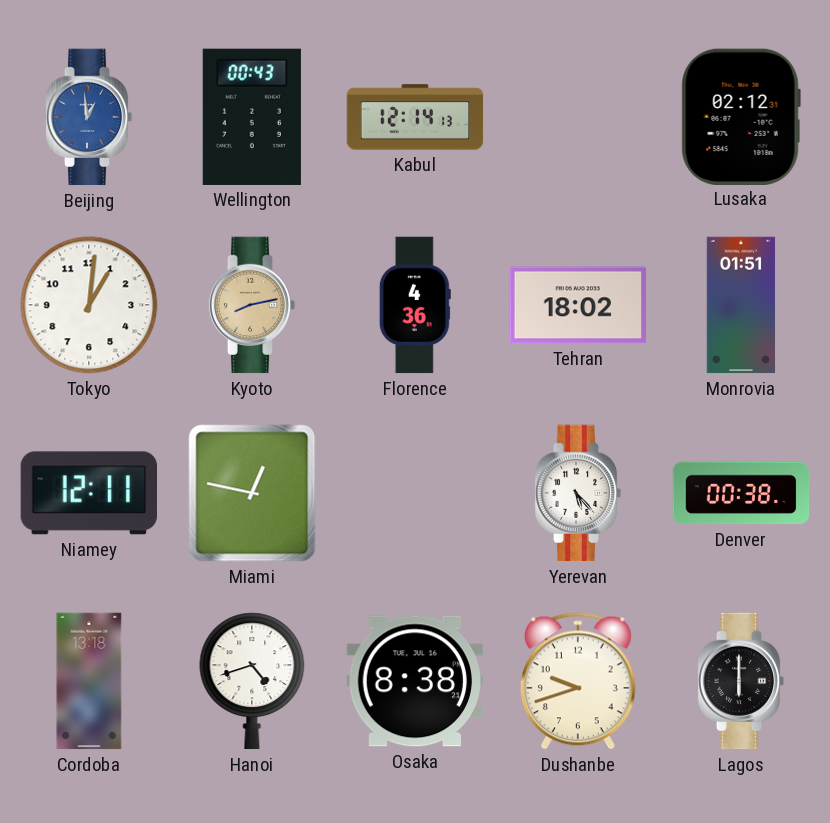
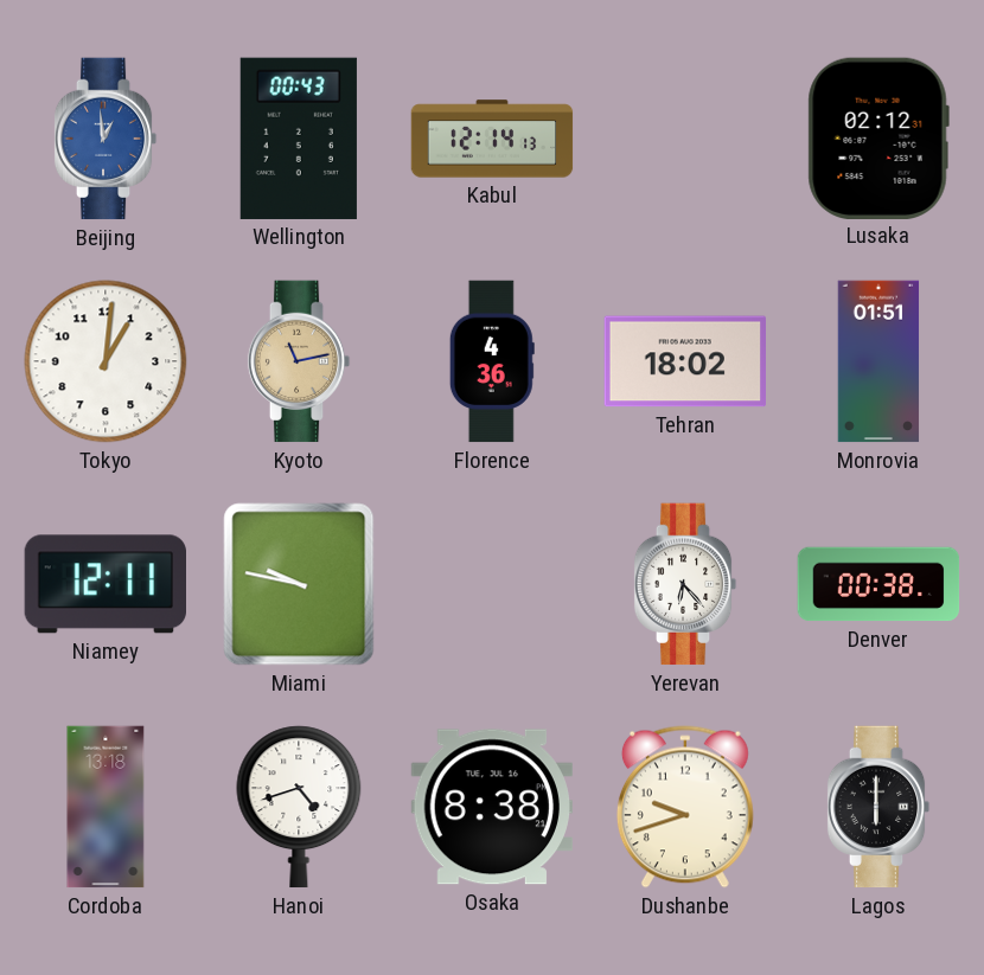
Kyoto: 8:13 -> 11:13
Miami: 12:47 -> 9:47
Yerevan: 5:23 -> 6:23
